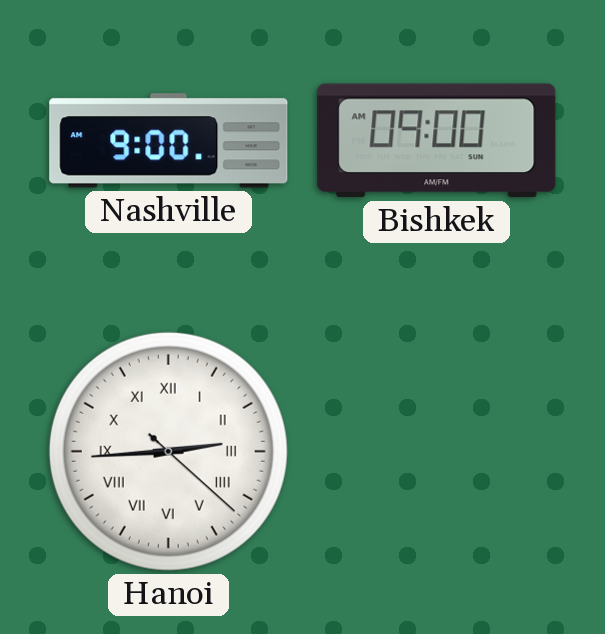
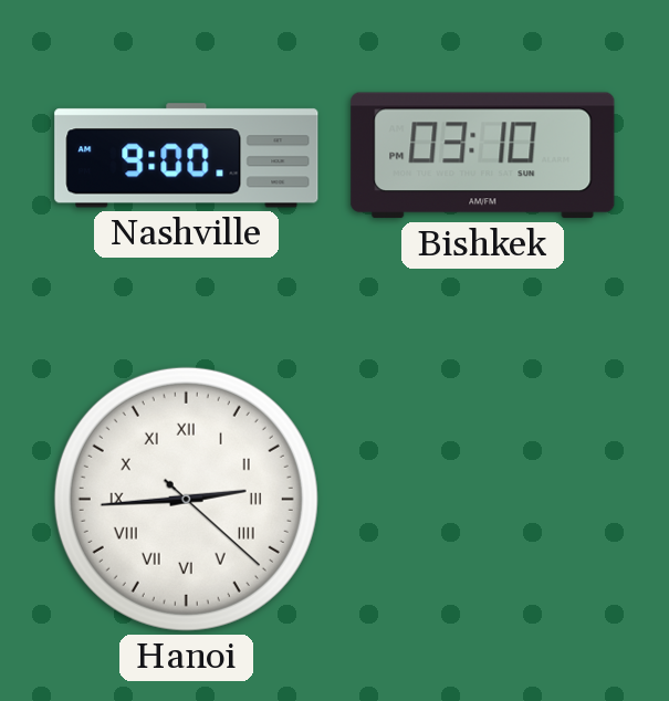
Bishkek: 09:00 -> 03:10
